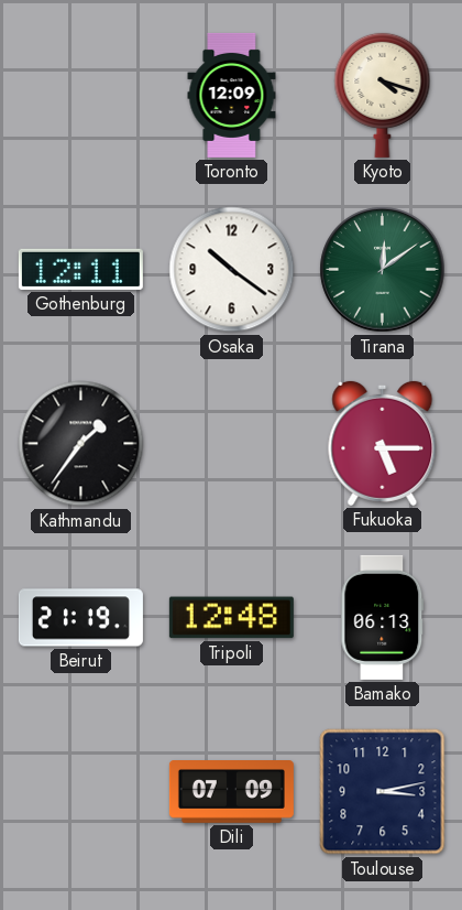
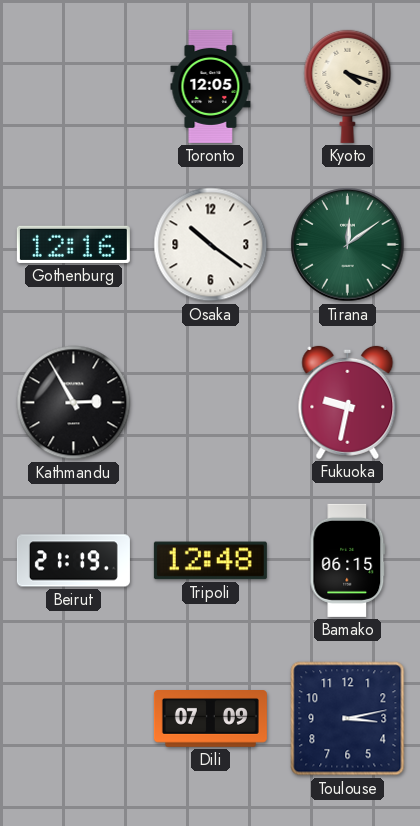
Toronto: 12:09 -> 12:05
Gothenburg: 12:11 -> 12:16
Kathmandu: 1:36 -> 2:55
Fukuoka: 5:15 -> 9:32
Bamako: 06:13 -> 06:15
